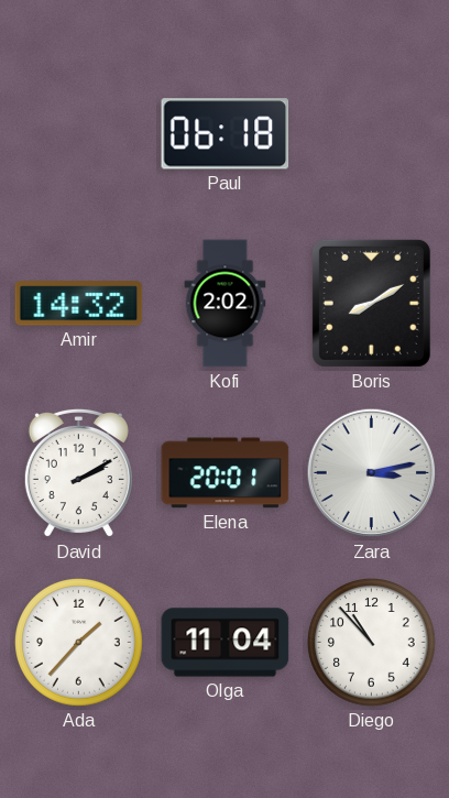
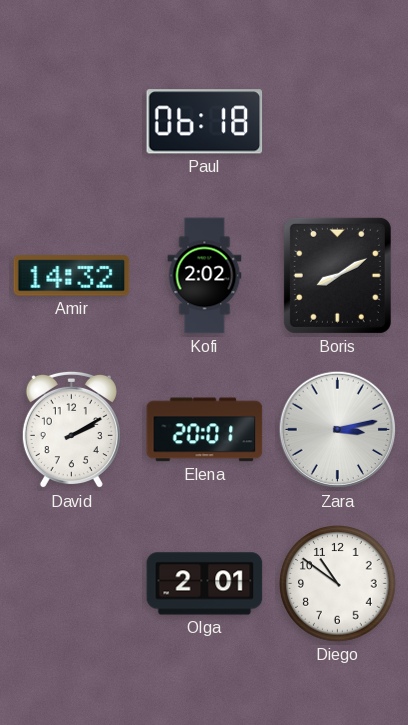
Ada: 1:37 -> none
Olga: 11:04 -> 2:01
Diego: 10:53 -> 10:51
